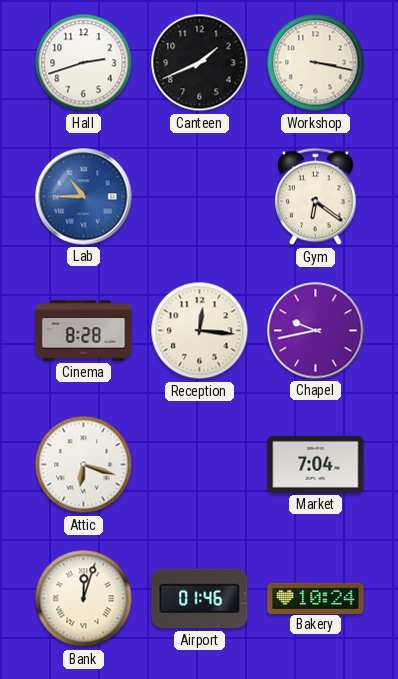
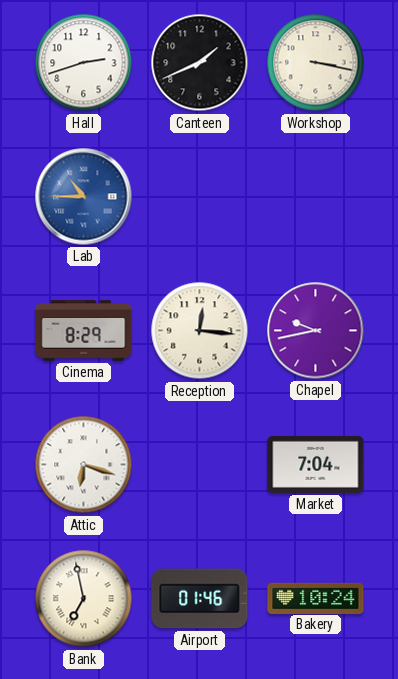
Gym: 6:21 -> none
Cinema: 8:28 -> 8:29
Bank: 12:03 -> 6:58
